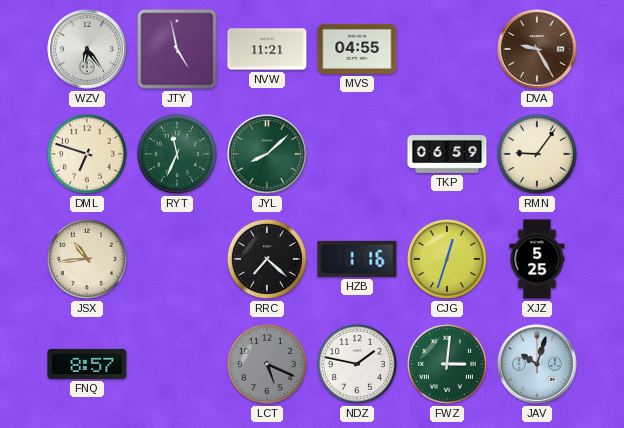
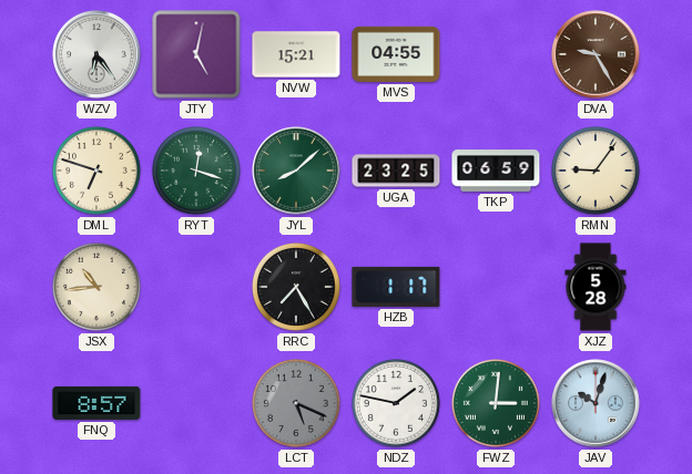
JTY: 4:58 -> 5:02
NVW: 11:21 -> 15:21
RYT: 11:34 -> 12:18
UGA: none -> 23:25
RRC: 7:22 -> 7:25
HZB: 1:16 -> 1:17
CJG: 12:33 -> none
XJZ: 5:25 -> 5:28
